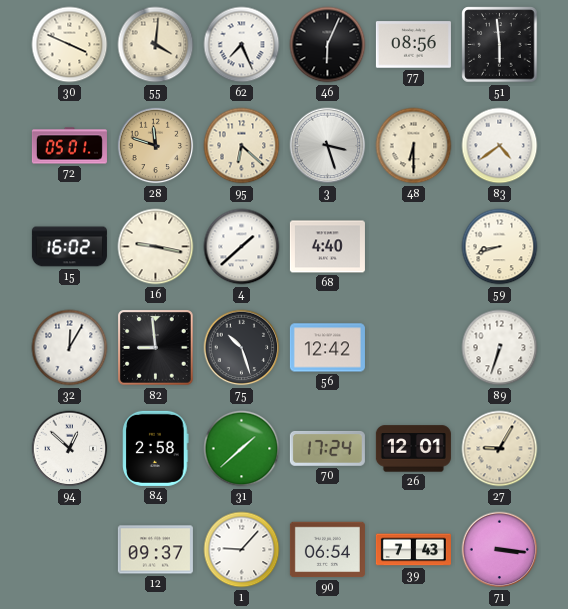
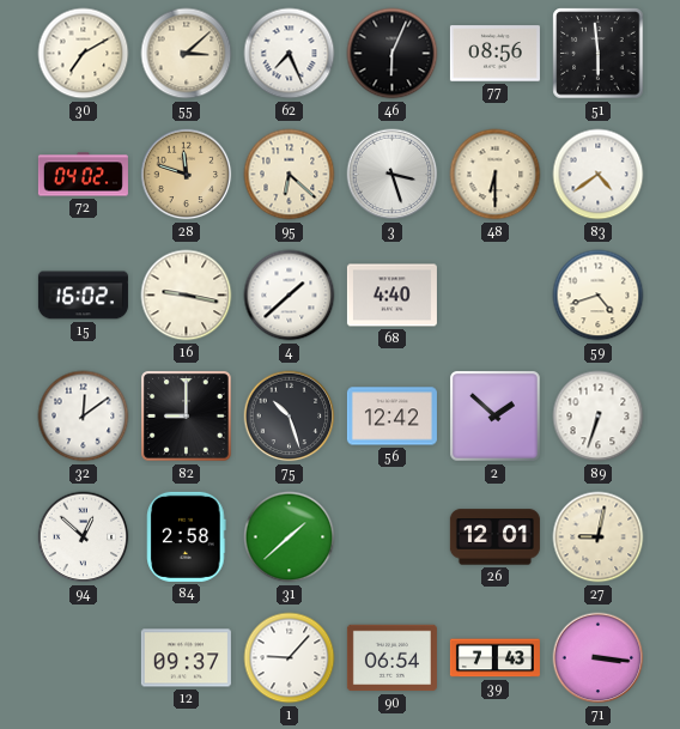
30: 3:49 -> 7:10
55: 4:01 -> 3:08
72: 05:01 -> 04:02
59: 8:42 -> 4:42
32: 12:05 -> 12:09
82: 8:59 -> 9:00
2: none -> 1:52
70: 17:24 -> none
27: 9:05 -> 9:02
